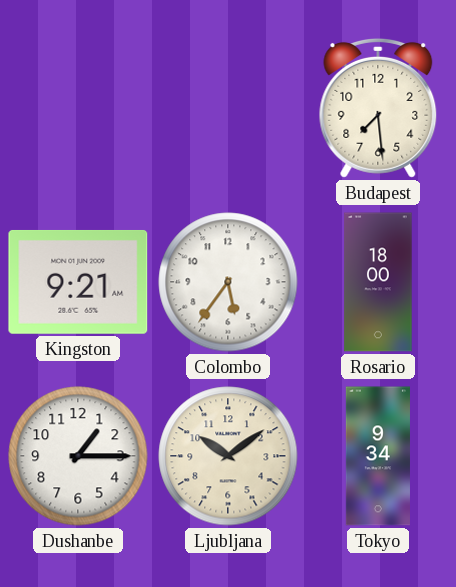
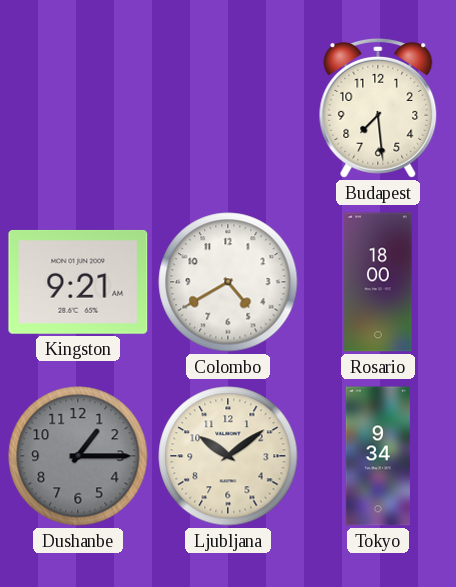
Colombo: 5:36 -> 4:40
Dushanbe dial: white -> grey
